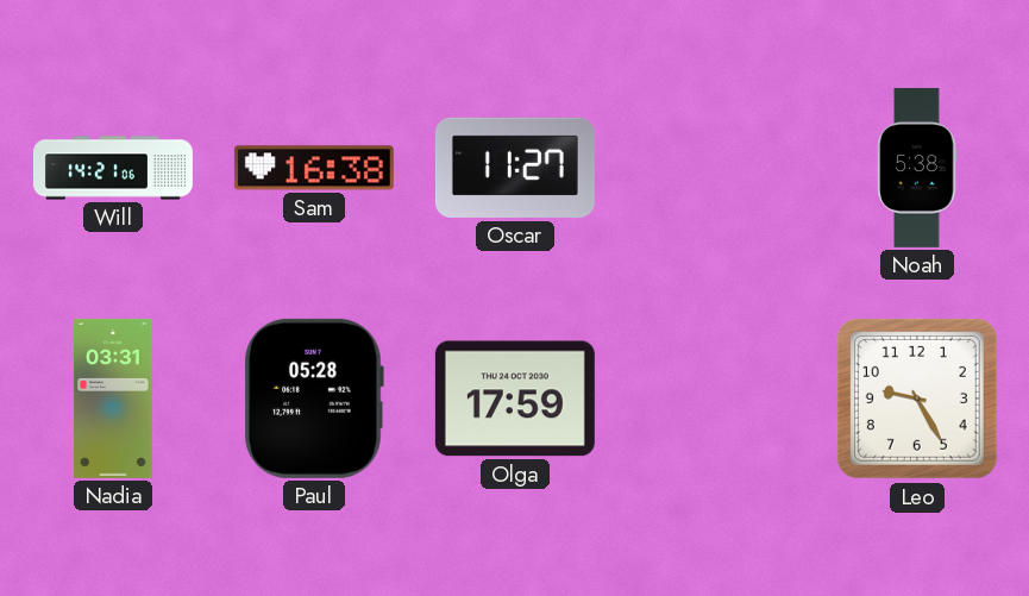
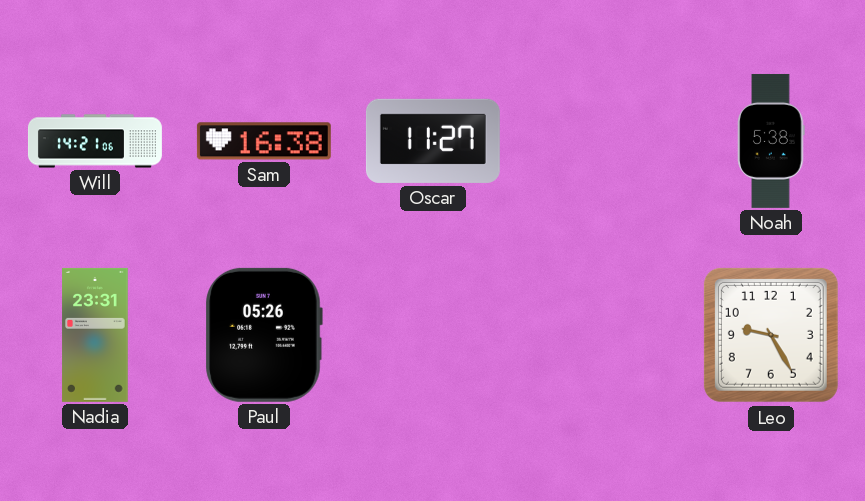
Nadia: 03:31 -> 23:31
Paul: 05:28 -> 05:26
Olga: 17:59 -> none
